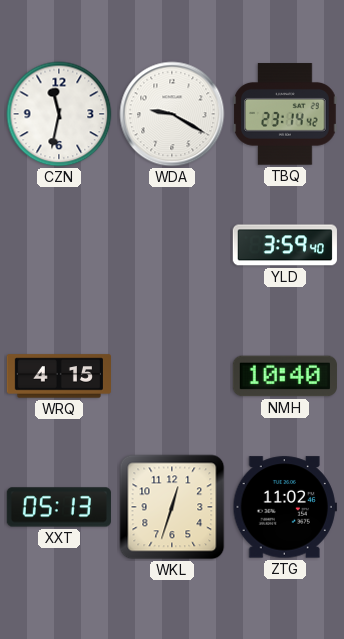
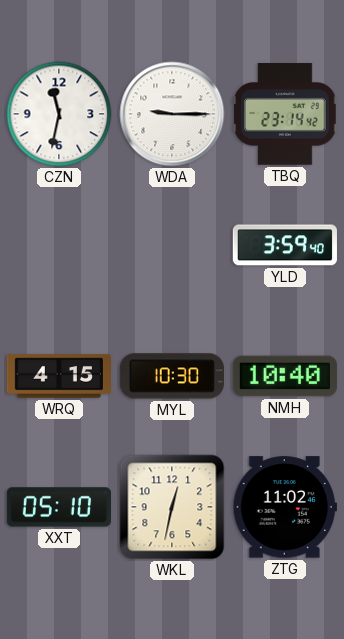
WDA: 9:20 -> 9:15
MYL: none -> 10:30
XXT: 05:13 -> 05:10
WKL: 12:33 -> 12:32
